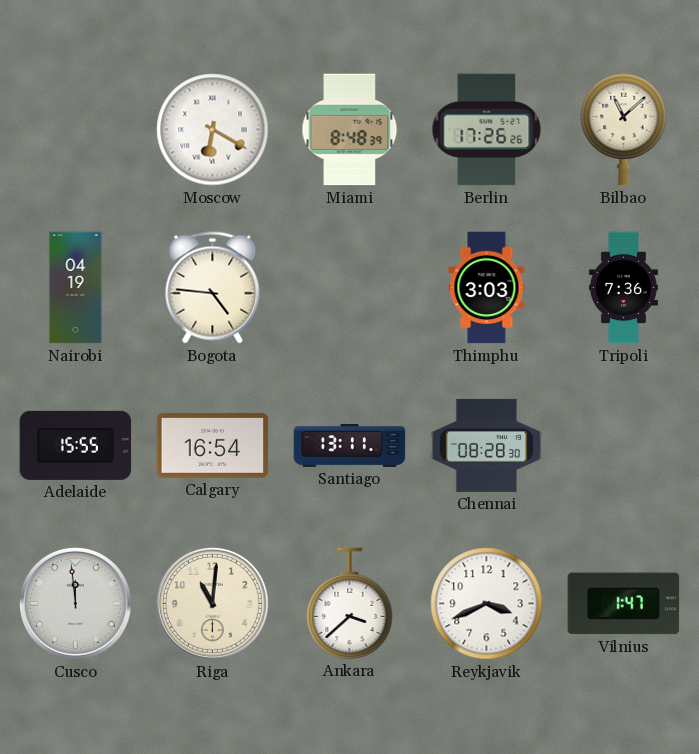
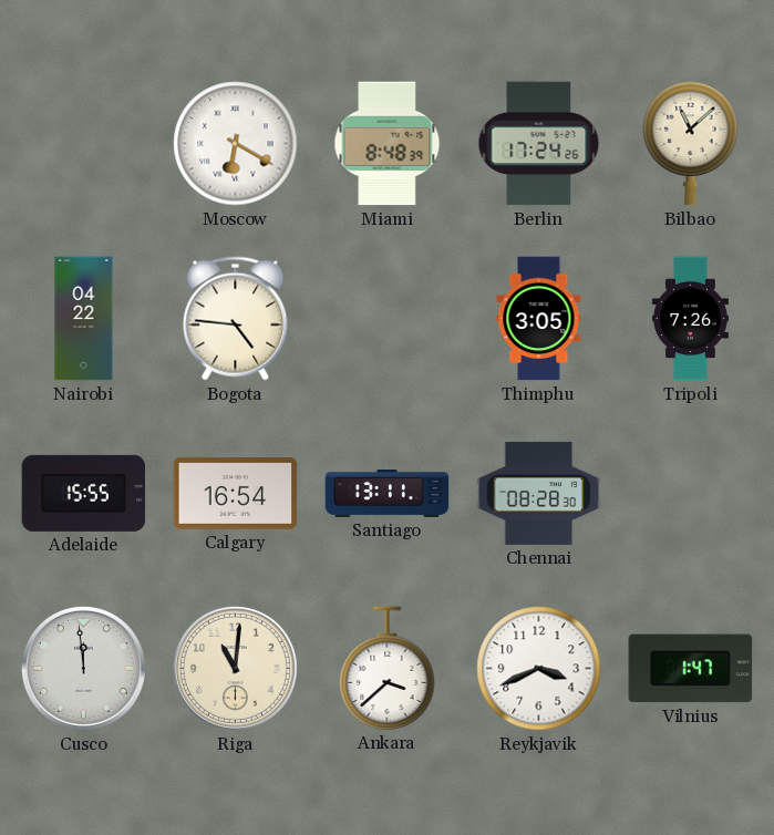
Berlin: 17:26 -> 17:24
Nairobi: 04:19 -> 04:22
Thimphu: 3:03 -> 3:05
Tripoli: 7:36 -> 7:26
